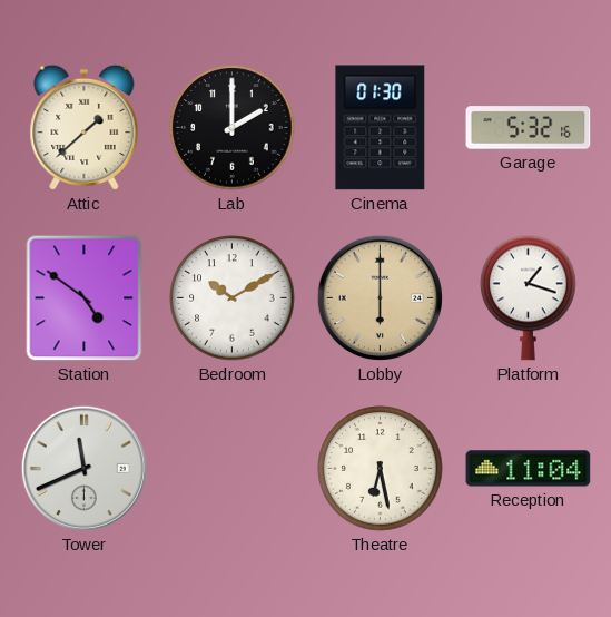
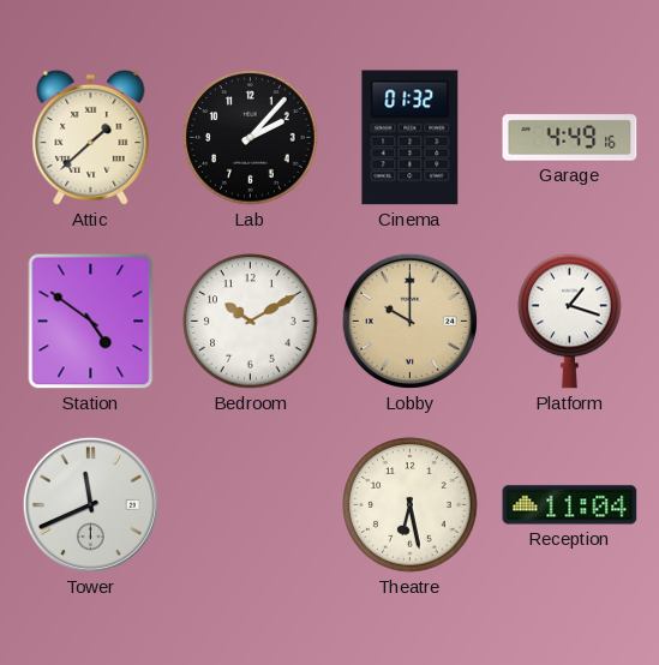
Lab: 2:00 -> 2:07
Cinema: 01:30 -> 01:32
Garage: 5:32 -> 4:49
Lobby: 6:00 -> 10:00
